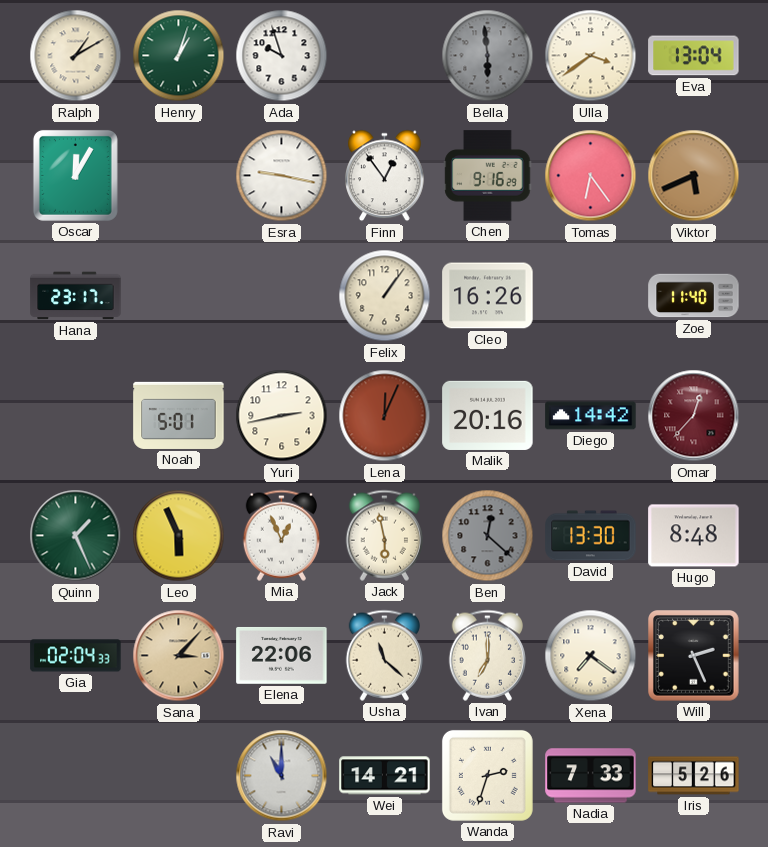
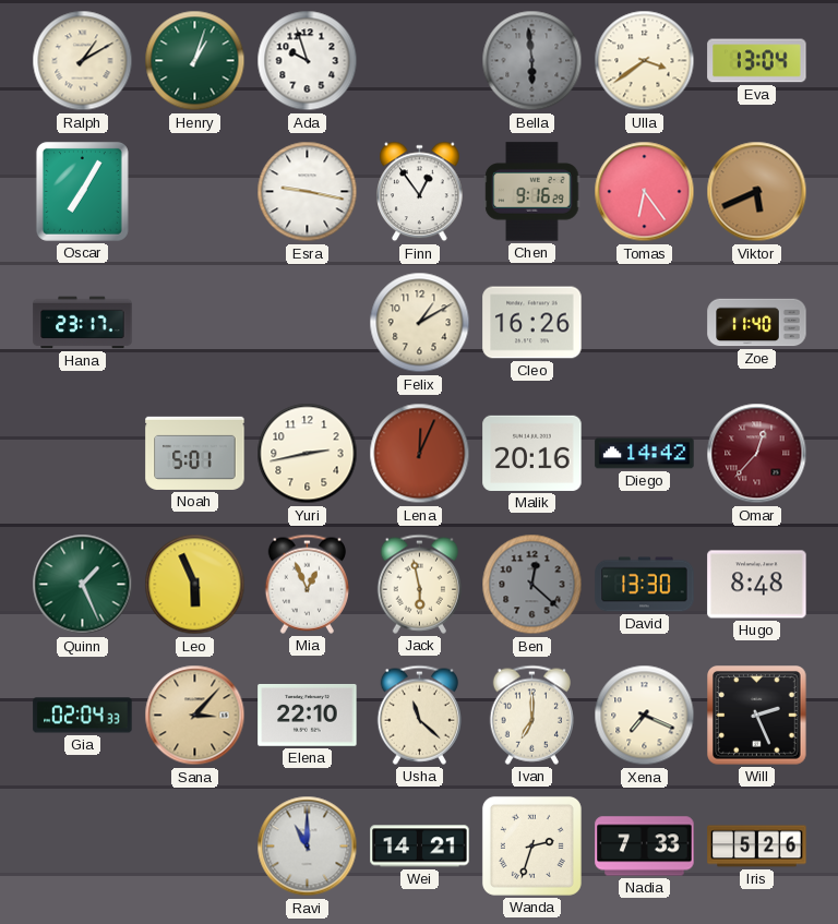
Oscar: 12:05 -> 7:05
Felix: 1:06 -> 1:10
Elena: 22:06 -> 22:10
Xena: 7:21 -> 7:19
